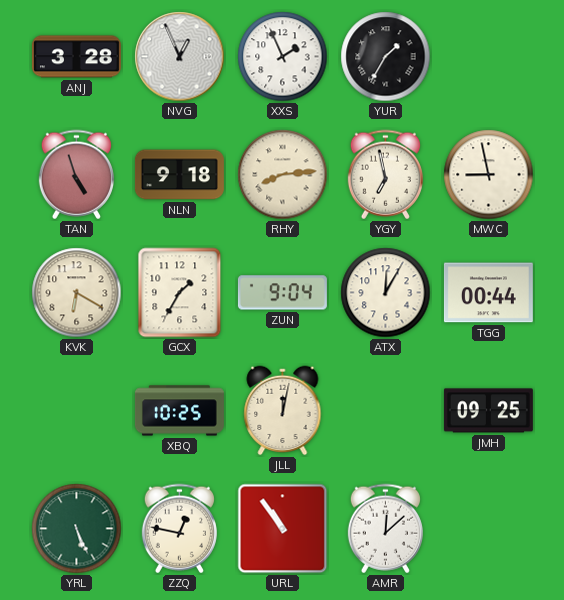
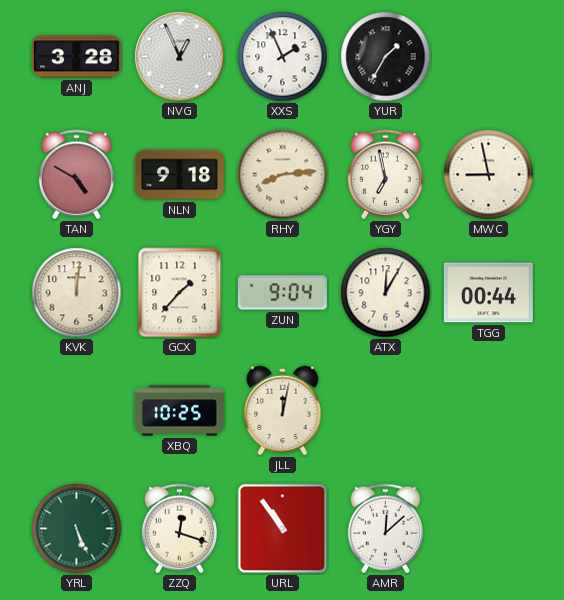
TAN: 4:57 -> 4:50
KVK: 6:20 -> 12:01
GCX: 1:35 -> 1:37
JMH: 09:25 -> none
ZZQ: 12:47 -> 12:18
